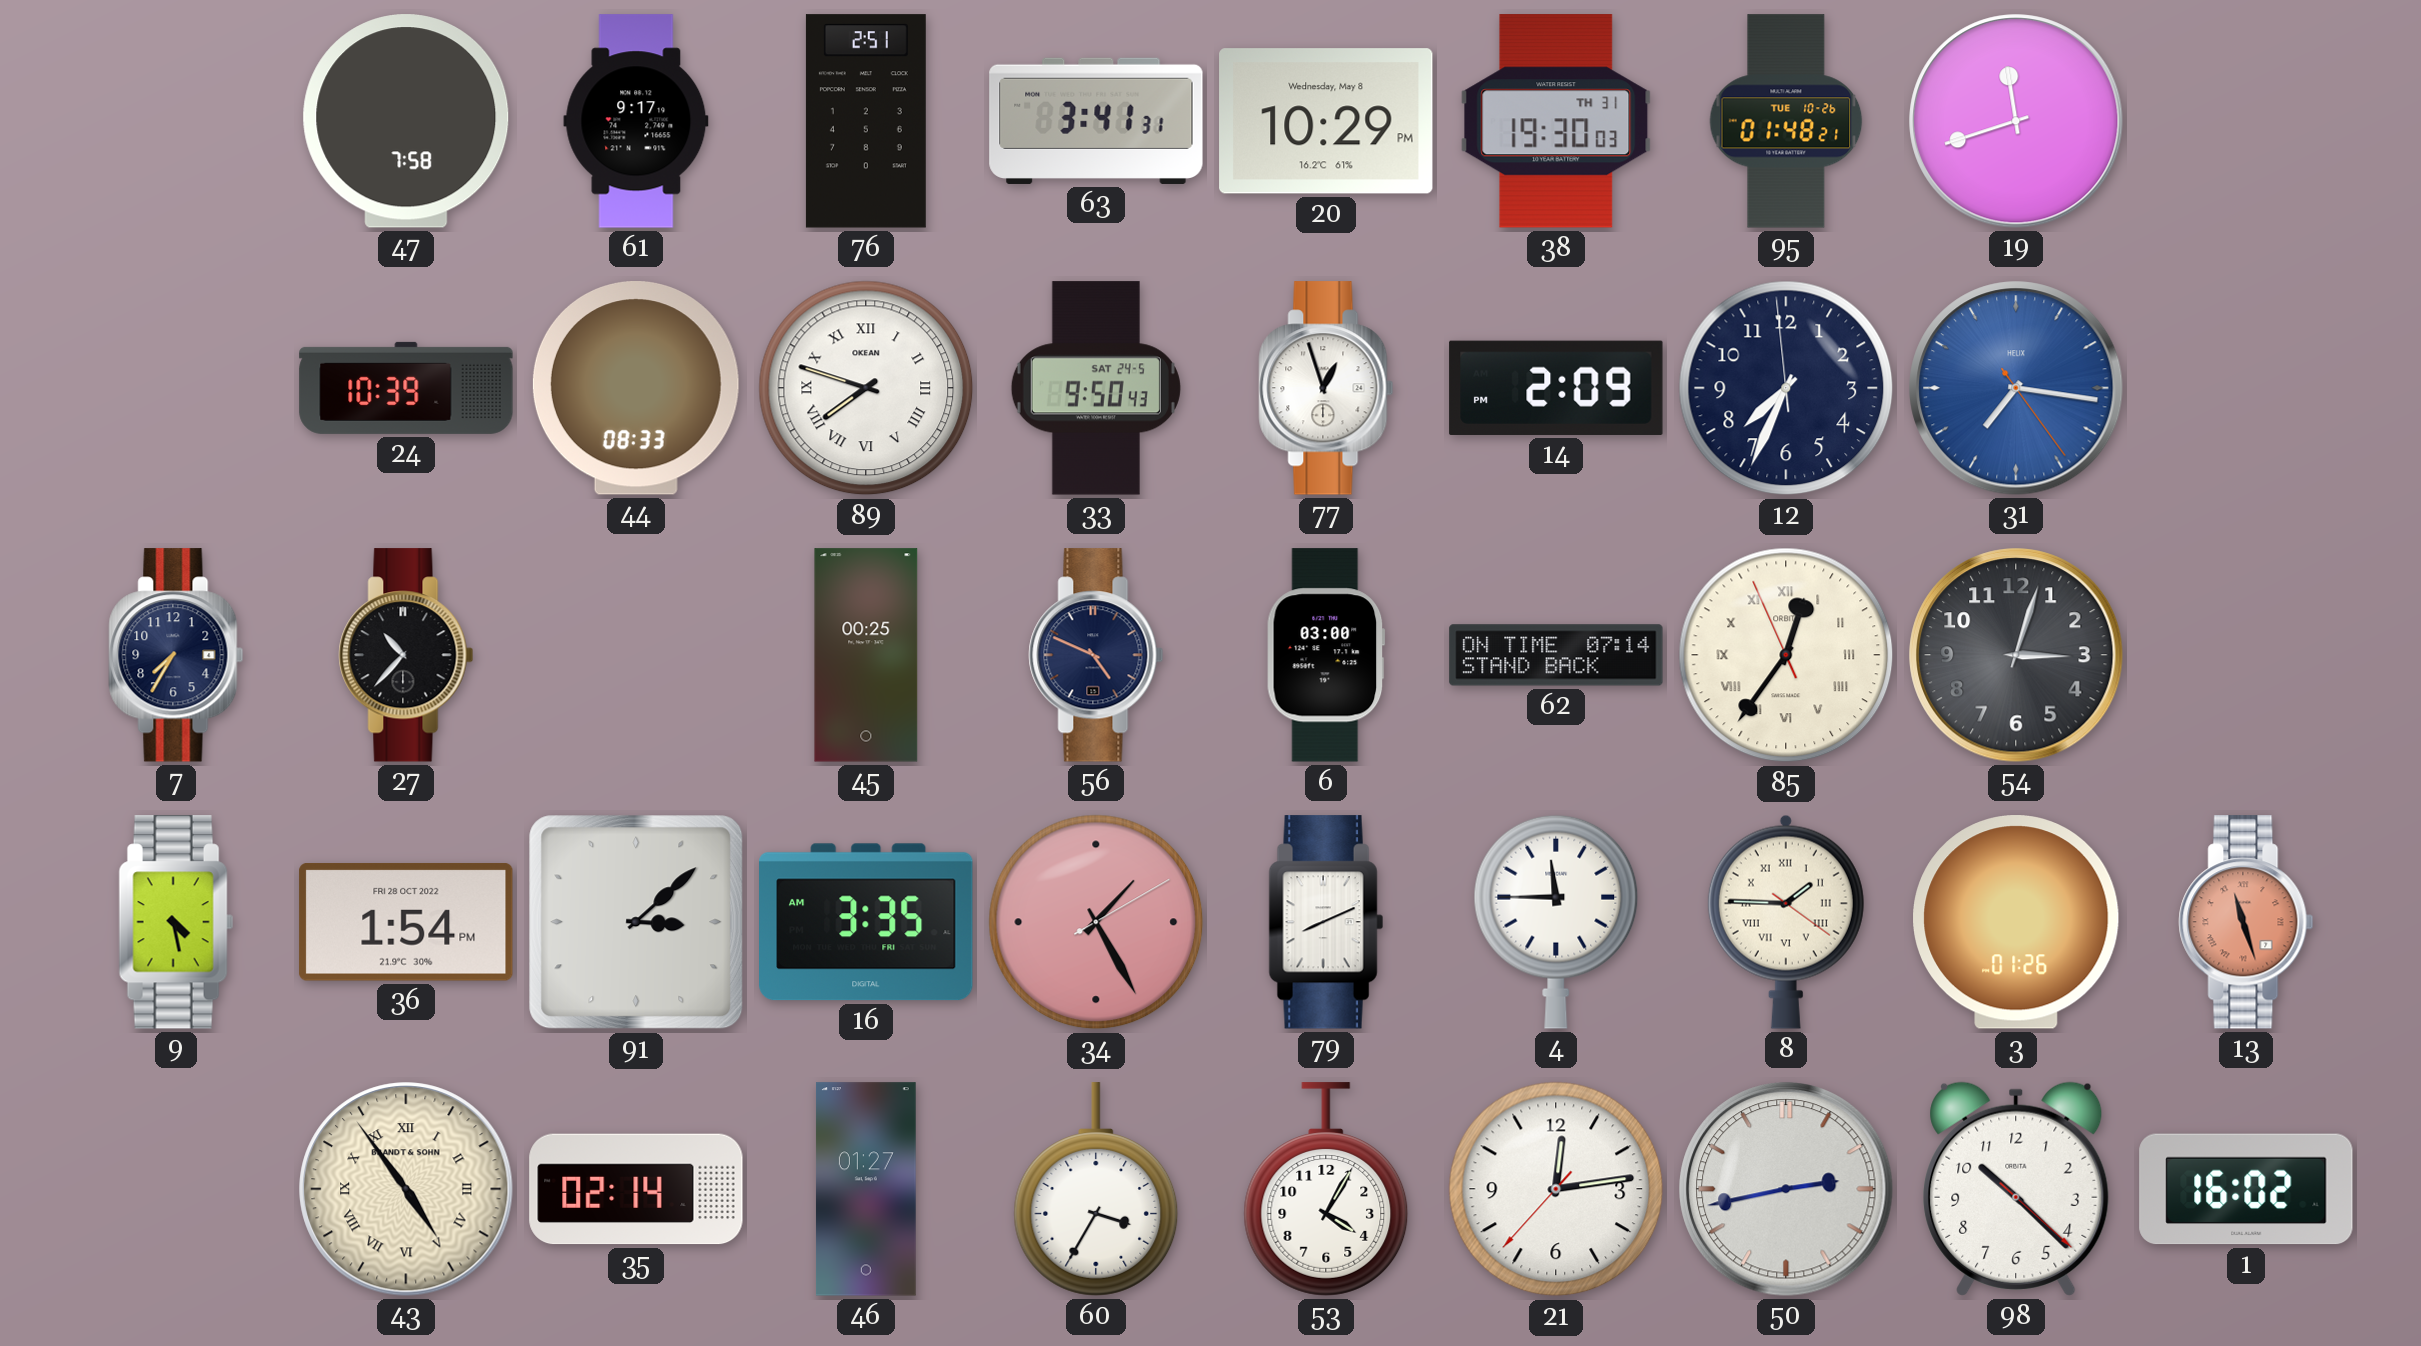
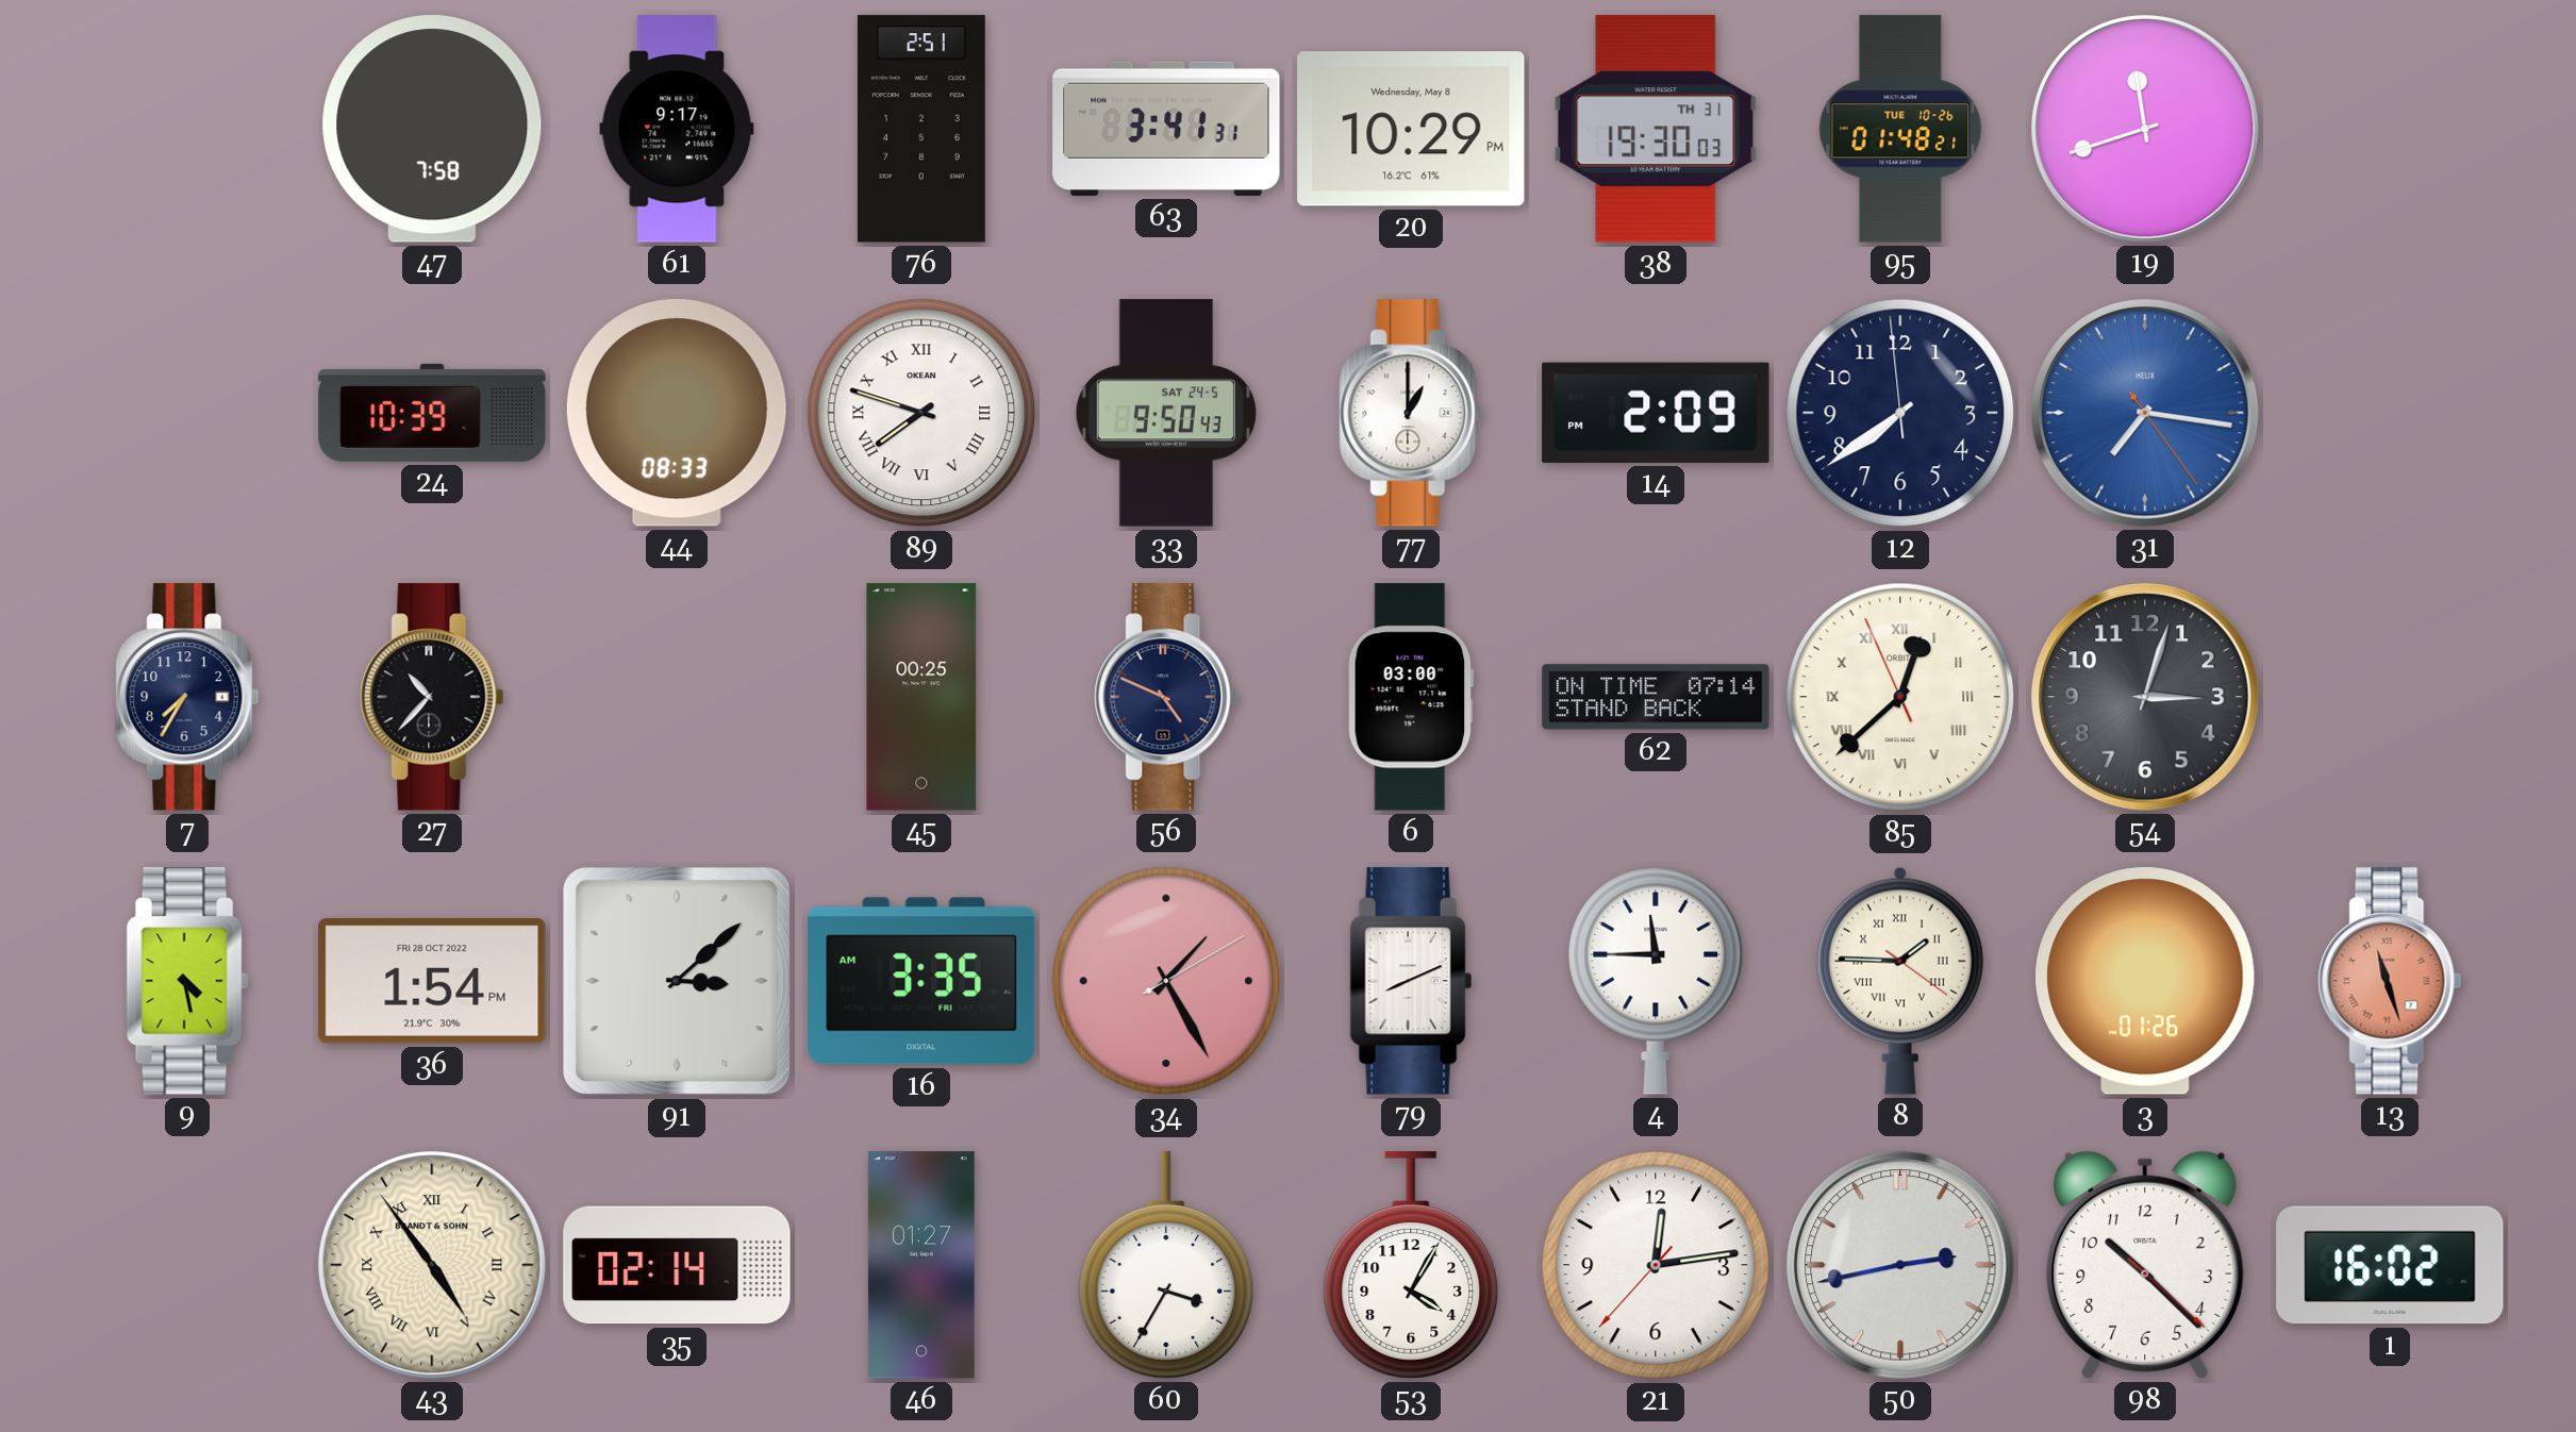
77: 12:57 -> 1:00
12: 7:33 -> 7:38
85: 12:35 -> 12:37
